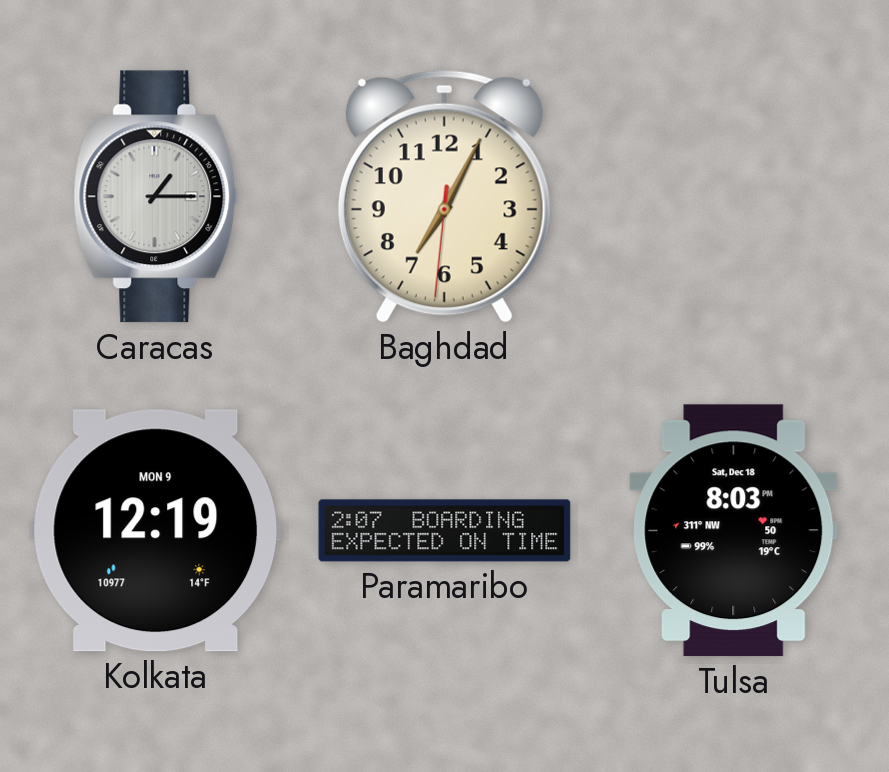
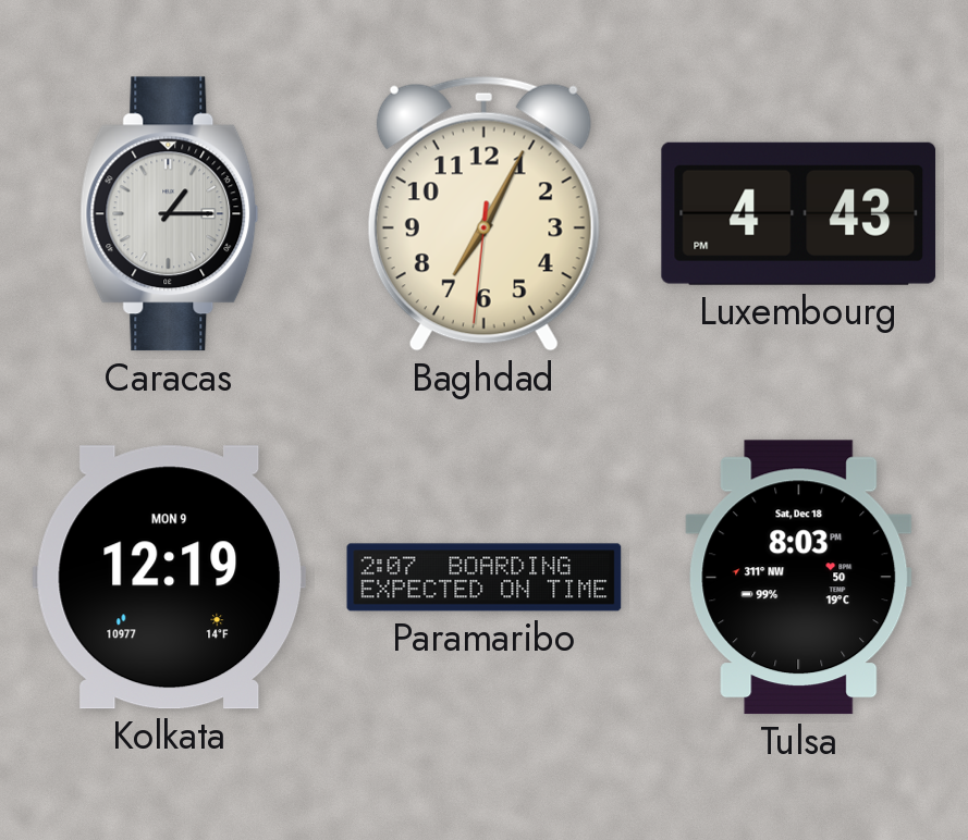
Luxembourg: none -> 4:43
